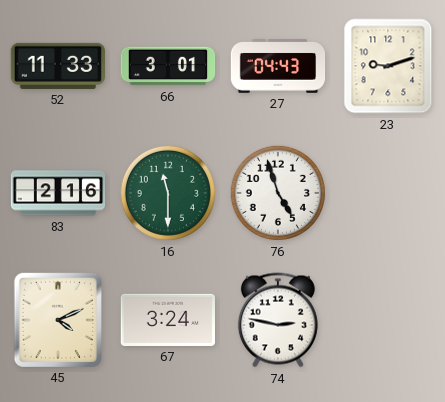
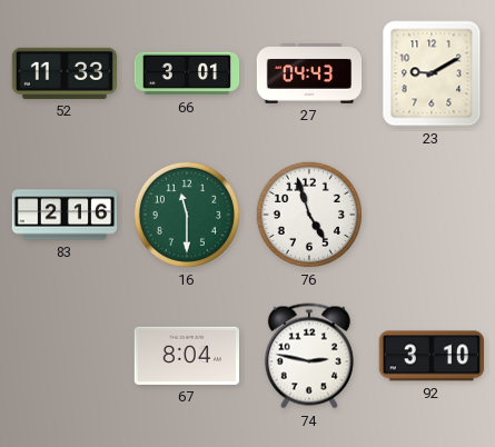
23: 9:12 -> 9:10
45: 4:11 -> none
67: 3:24 -> 8:04
92: none -> 3:10
